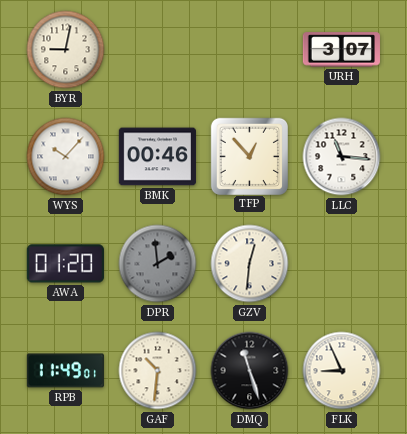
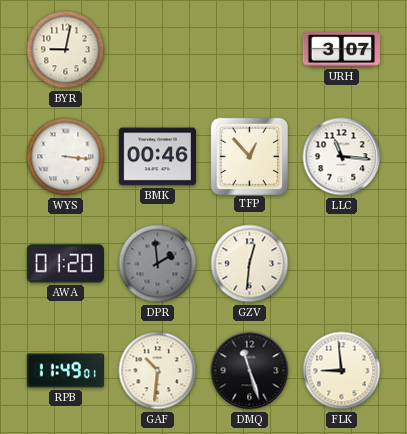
WYS: 10:07 -> 3:16
FLK: 8:56 -> 8:59
